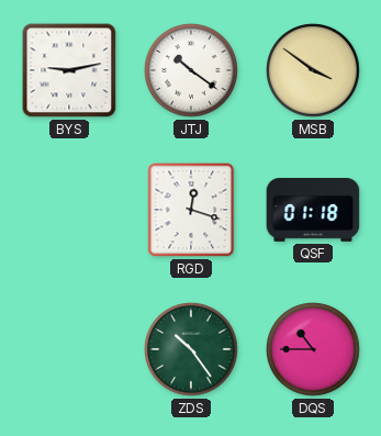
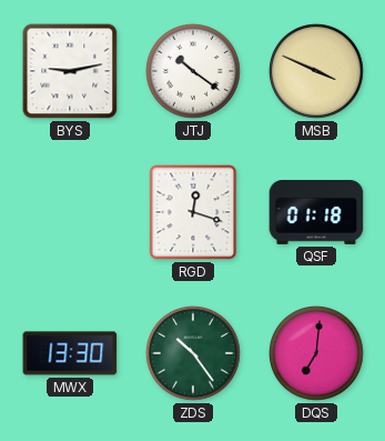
MSB: 3:51 -> 3:49
MWX: none -> 13:30
DQS: 10:45 -> 7:01
